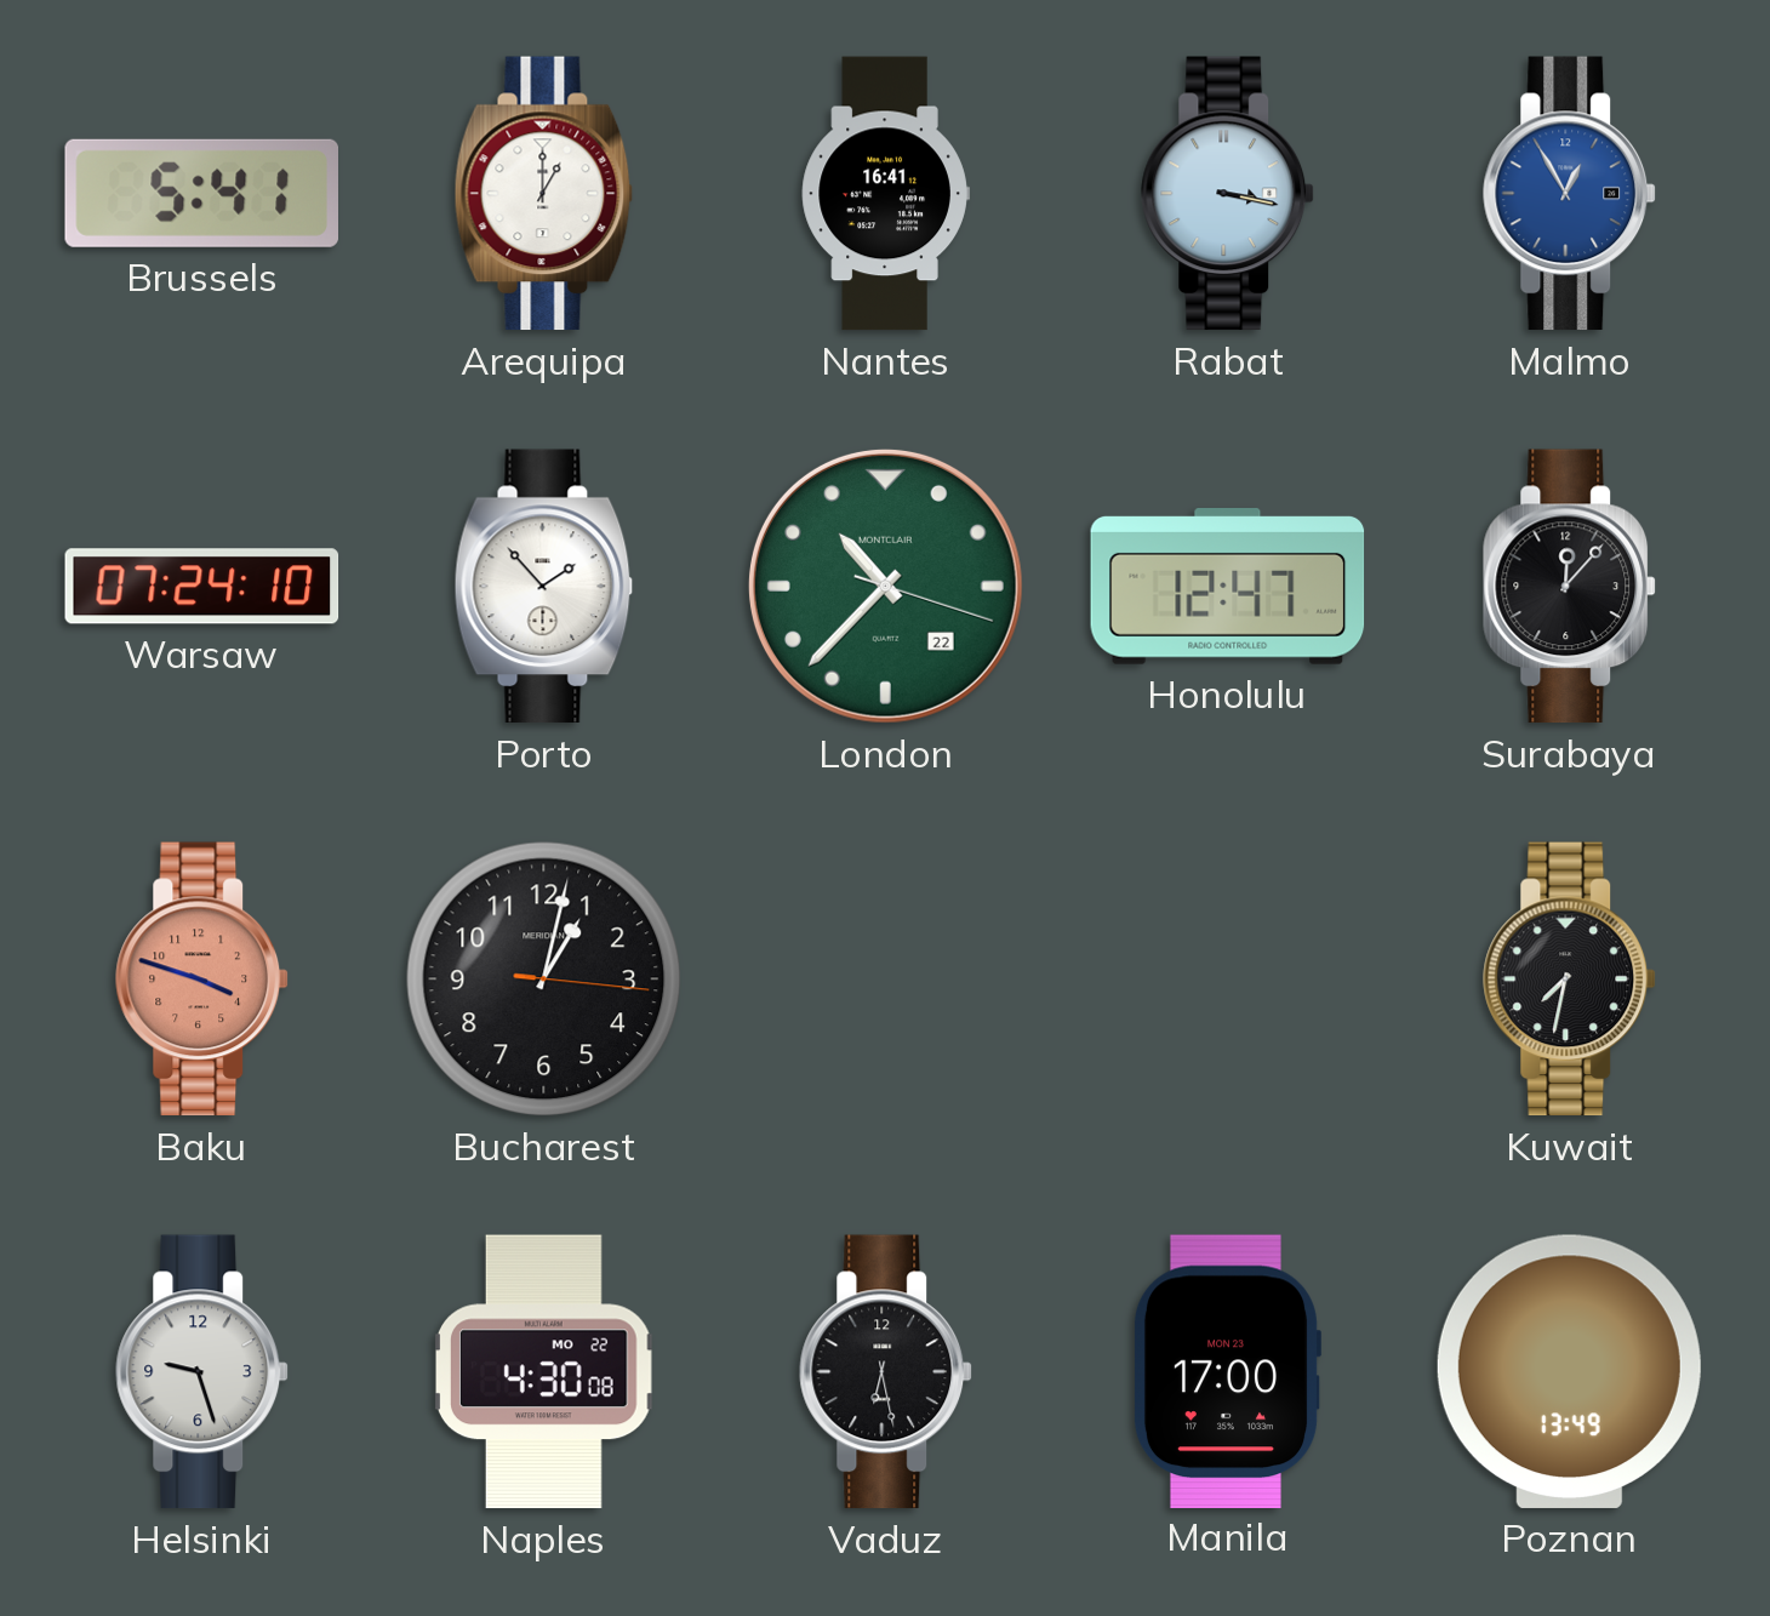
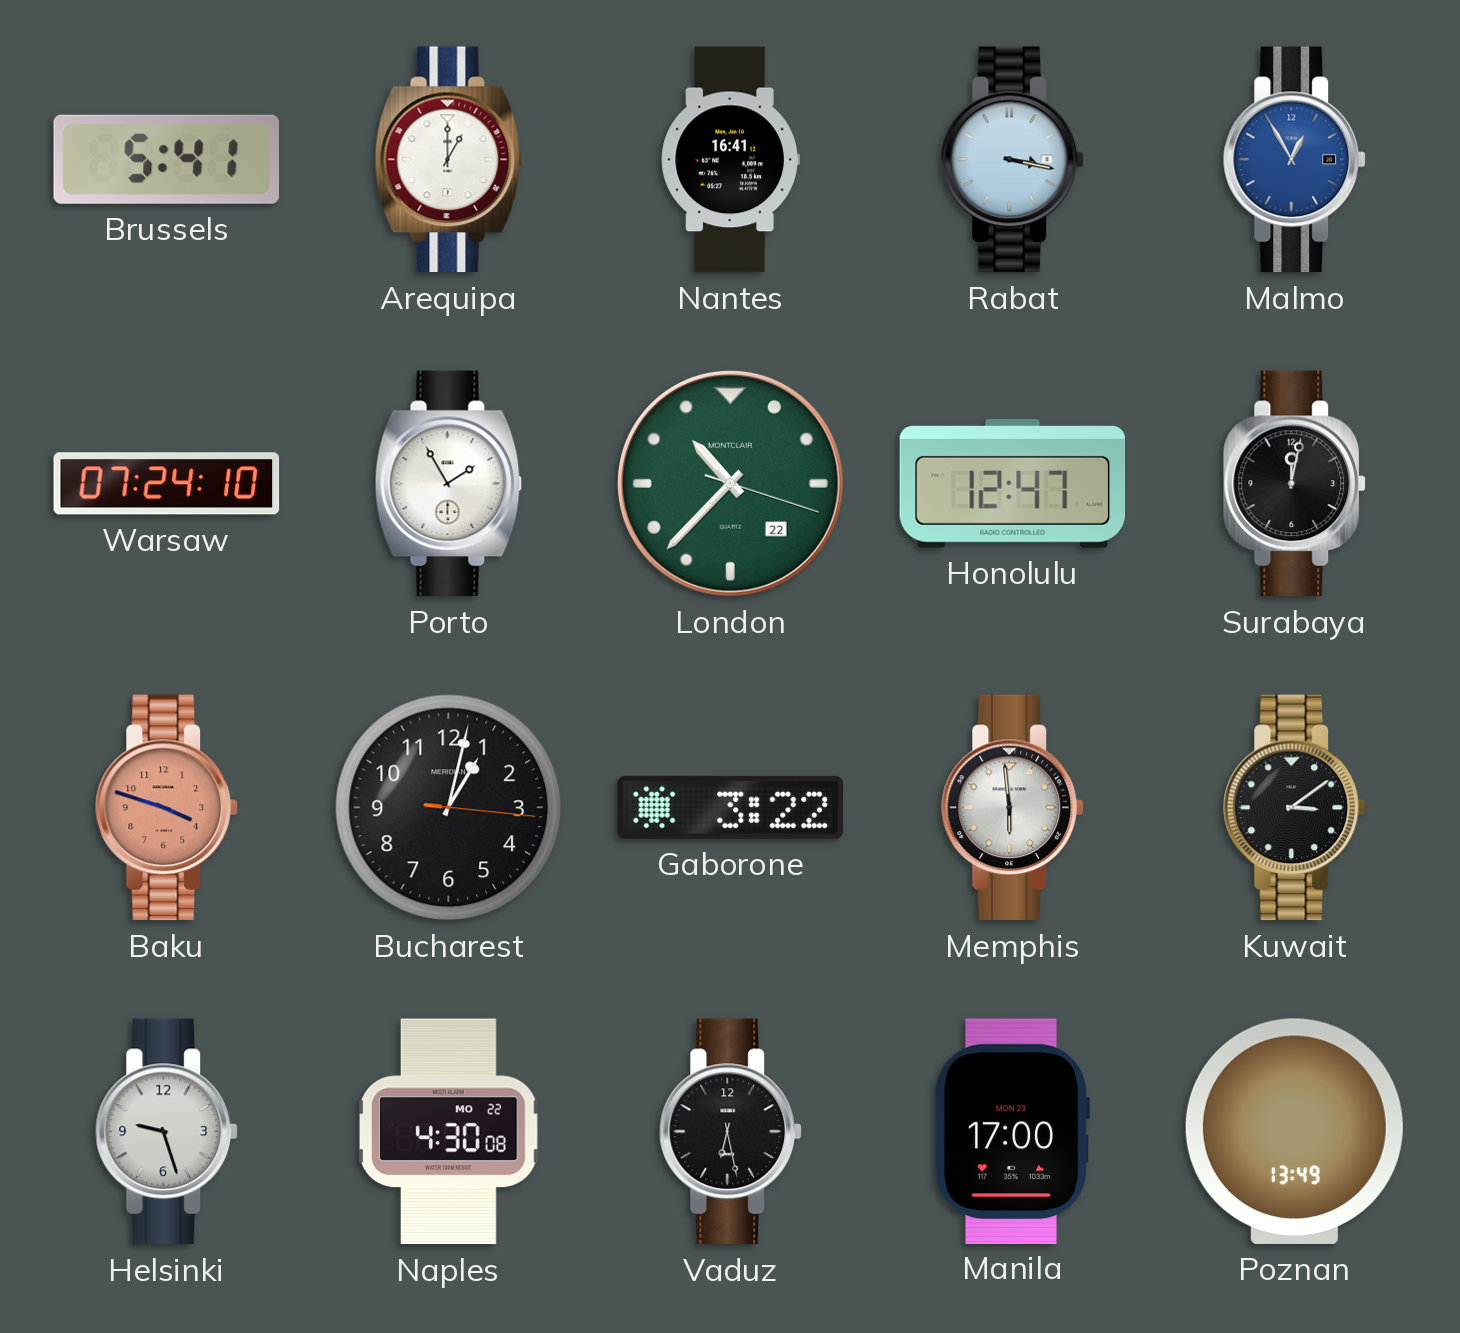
Porto: 1:53 -> 1:55
Surabaya: 12:07 -> 12:02
Gaborone: none -> 3:22
Memphis: none -> 5:59
Kuwait: 7:32 -> 3:09
